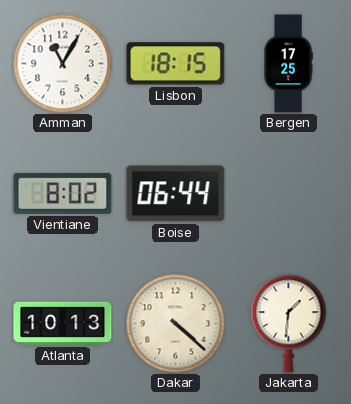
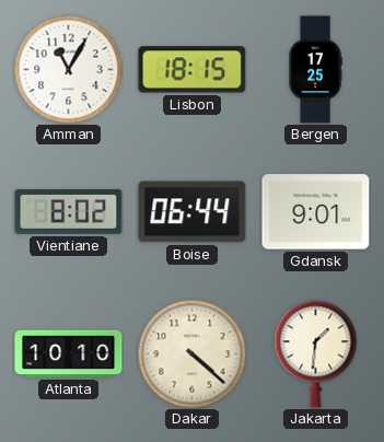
Gdansk: none -> 9:01
Atlanta: 10:13 -> 10:10
